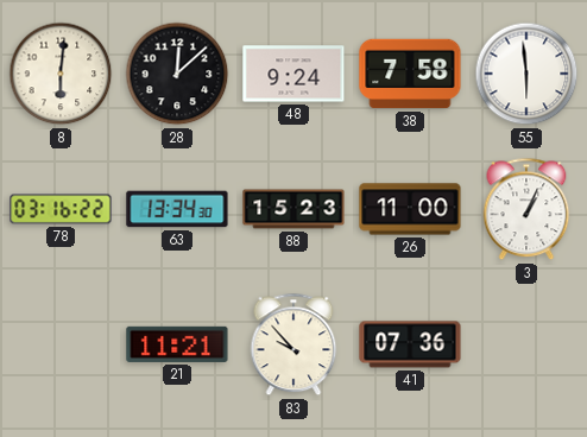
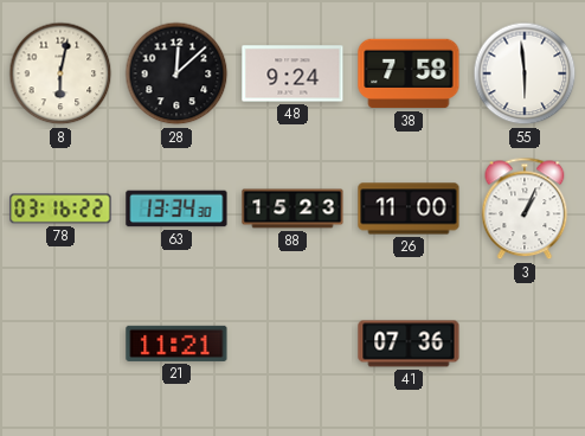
8: 6:01 -> 6:02
83: 9:53 -> none
